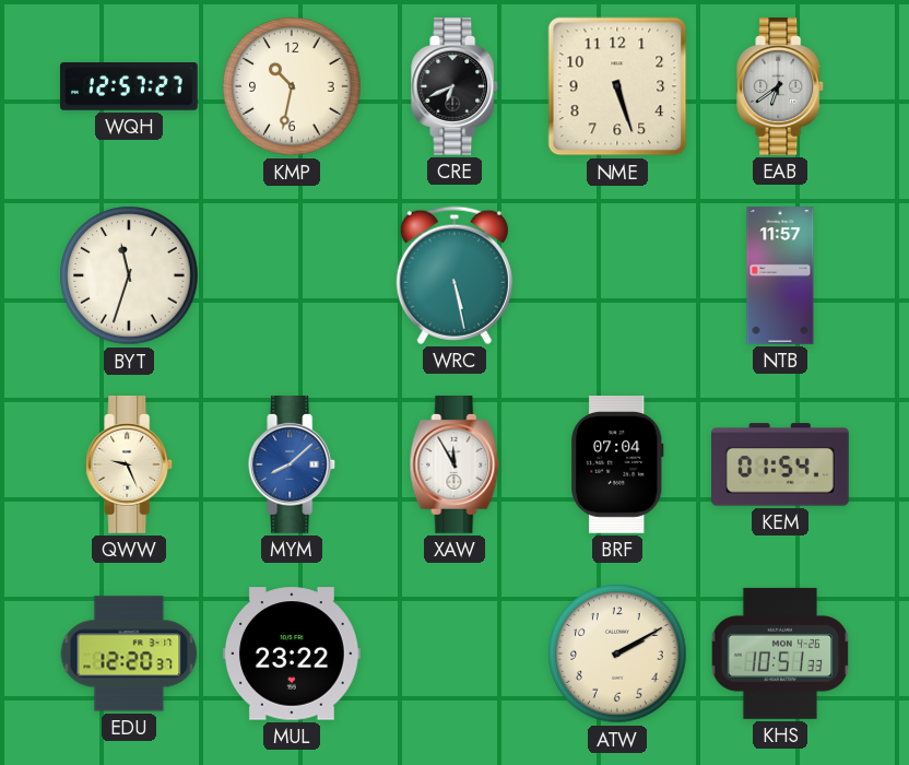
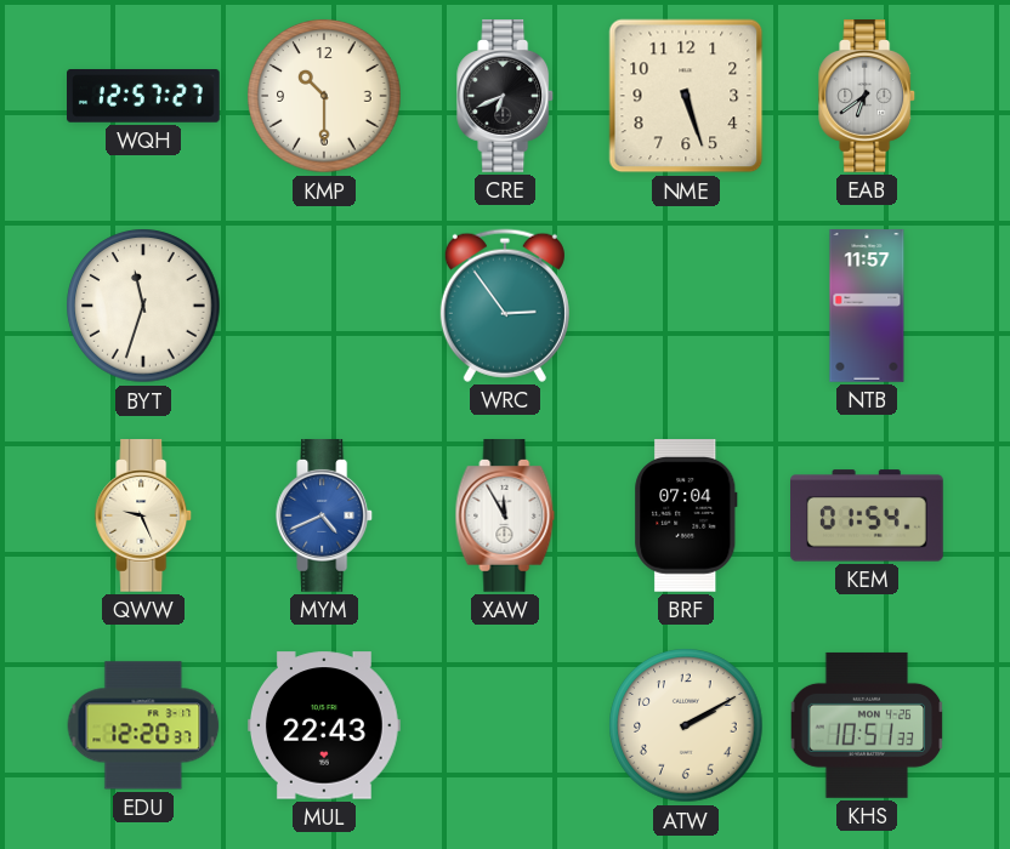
KMP: 10:32 -> 10:30
WRC: 5:28 -> 2:54
MYM: 8:08 -> 4:41
MUL: 23:22 -> 22:43
